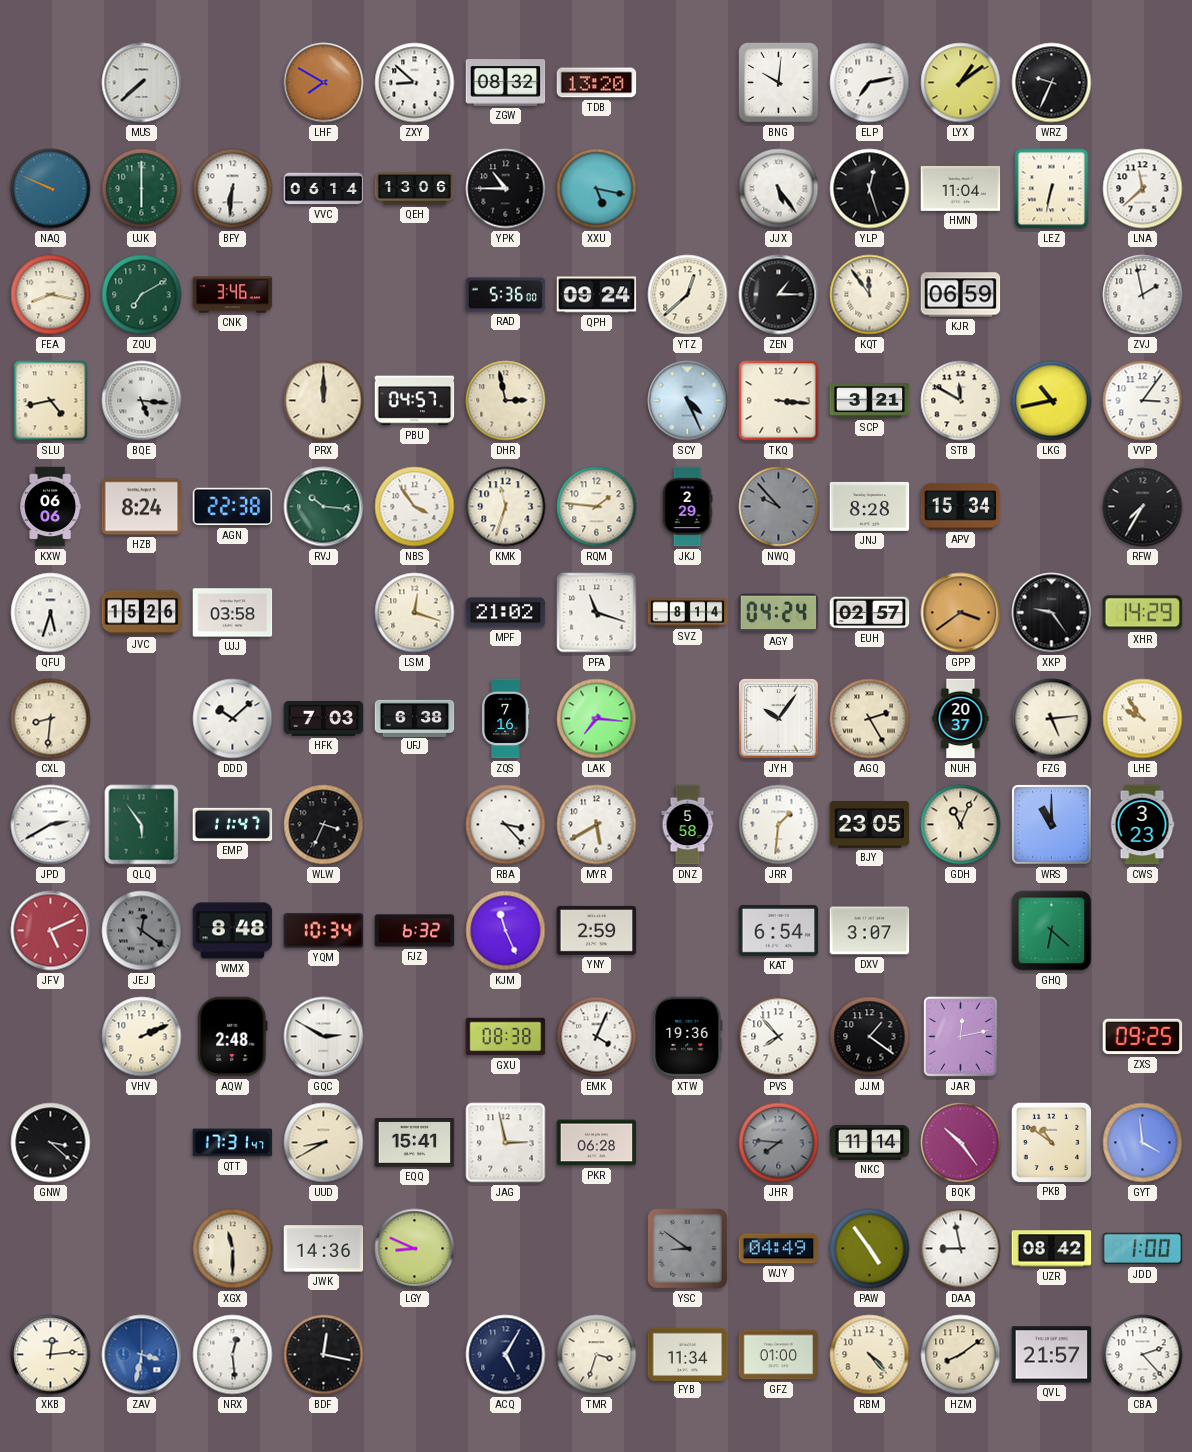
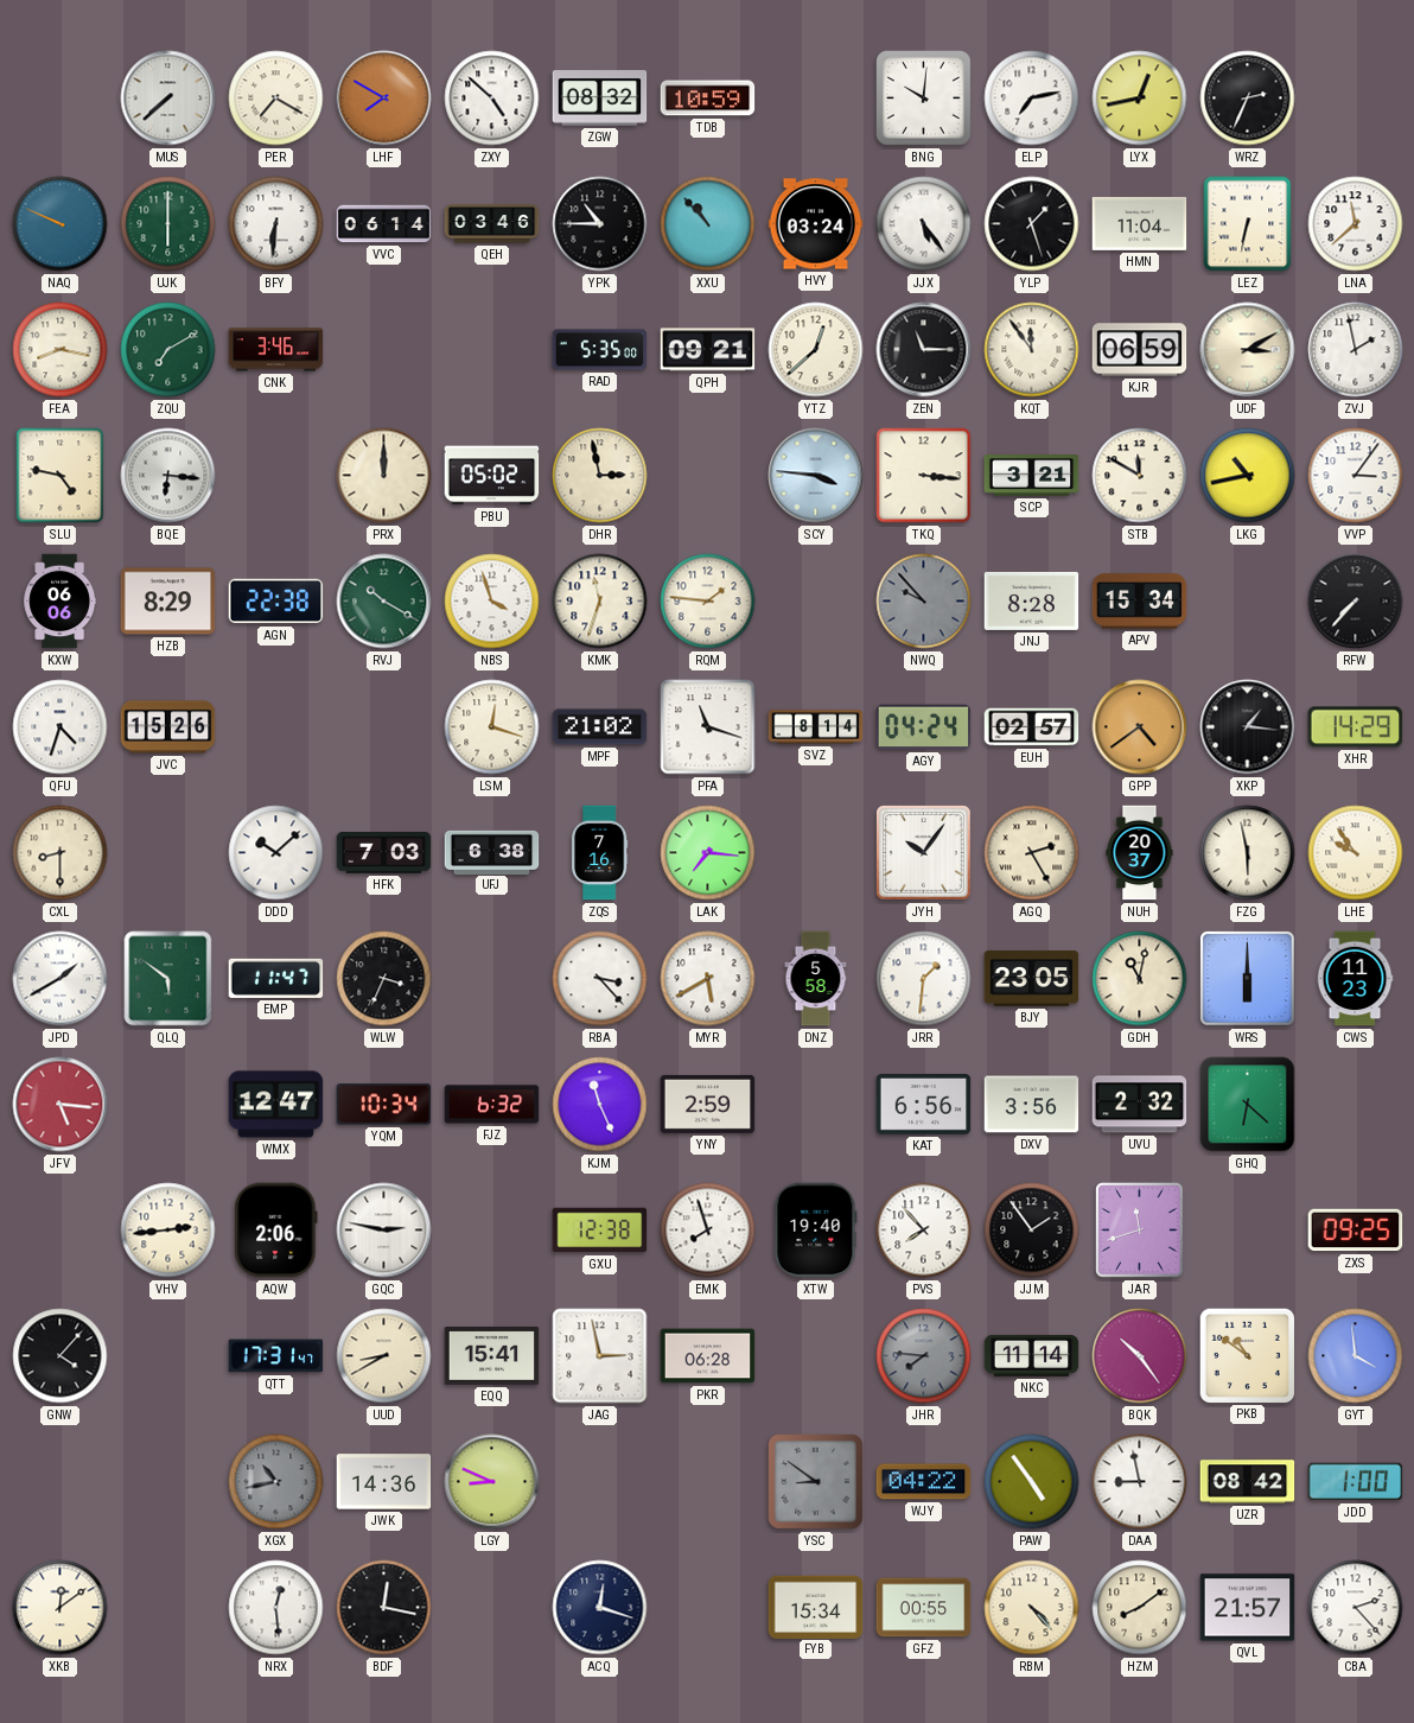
PER: none -> 7:20
ZXY: 8:52 -> 4:52
TDB: 13:20 -> 10:59
LYX: 1:09 -> 12:43
WRZ: 9:34 -> 2:34
QEH: 13:06 -> 03:46
XXU: 5:17 -> 10:53
HVY: none -> 03:24
YLP: 12:27 -> 1:27
RAD: 5:36 -> 5:35
QPH: 09:24 -> 09:21
ZEN: 1:15 -> 11:15
UDF: none -> 3:10
SLU: 4:43 -> 4:47
BQE: 5:16 -> 6:16
PBU: 04:57 -> 05:02
SCY: 4:26 -> 3:46
HZB: 8:24 -> 8:29
RVJ: 10:16 -> 10:20
NBS: 3:54 -> 3:57
JKJ: 2:29 -> none
RFW: 7:35 -> 7:37
QFU: 5:33 -> 4:33
UJJ: 03:58 -> none
GPP: 3:39 -> 4:39
XKP: 9:24 -> 1:16
CXL: 8:31 -> 8:30
FZG: 5:14 -> 5:58
JPD: 2:40 -> 1:40
QLQ: 5:54 -> 5:51
GDH: 11:04 -> 11:02
WRS: 11:00 -> 6:00
CWS: 3:23 -> 11:23
JFV: 5:11 -> 5:16
JEJ: 12:21 -> none
WMX: 8:48 -> 12:47
KAT: 6:54 -> 6:56
DXV: 3:07 -> 3:56
UVU: none -> 2:32
VHV: 2:11 -> 2:44
AQW: 2:48 -> 2:06
GQC: 2:50 -> 2:47
GXU: 08:38 -> 12:38
EMK: 4:04 -> 7:57
XTW: 19:36 -> 19:40
JJM: 1:21 -> 1:54
JAR: 12:13 -> 11:42
GNW: 3:22 -> 4:07
XGX: 11:30 -> 10:43
XGX dial: cream -> grey
WJY: 04:49 -> 04:22
XKB: 12:14 -> 12:09
ZAV: 3:32 -> none
ACQ: 5:05 -> 12:18
TMR: 3:33 -> none
FYB: 11:34 -> 15:34
GFZ: 01:00 -> 00:55
